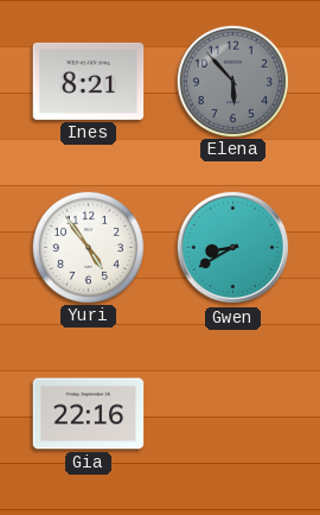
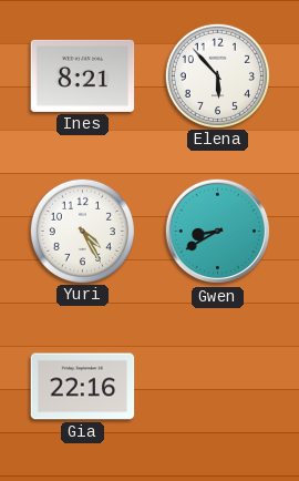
Elena dial: grey -> white
Yuri: 4:54 -> 4:25
